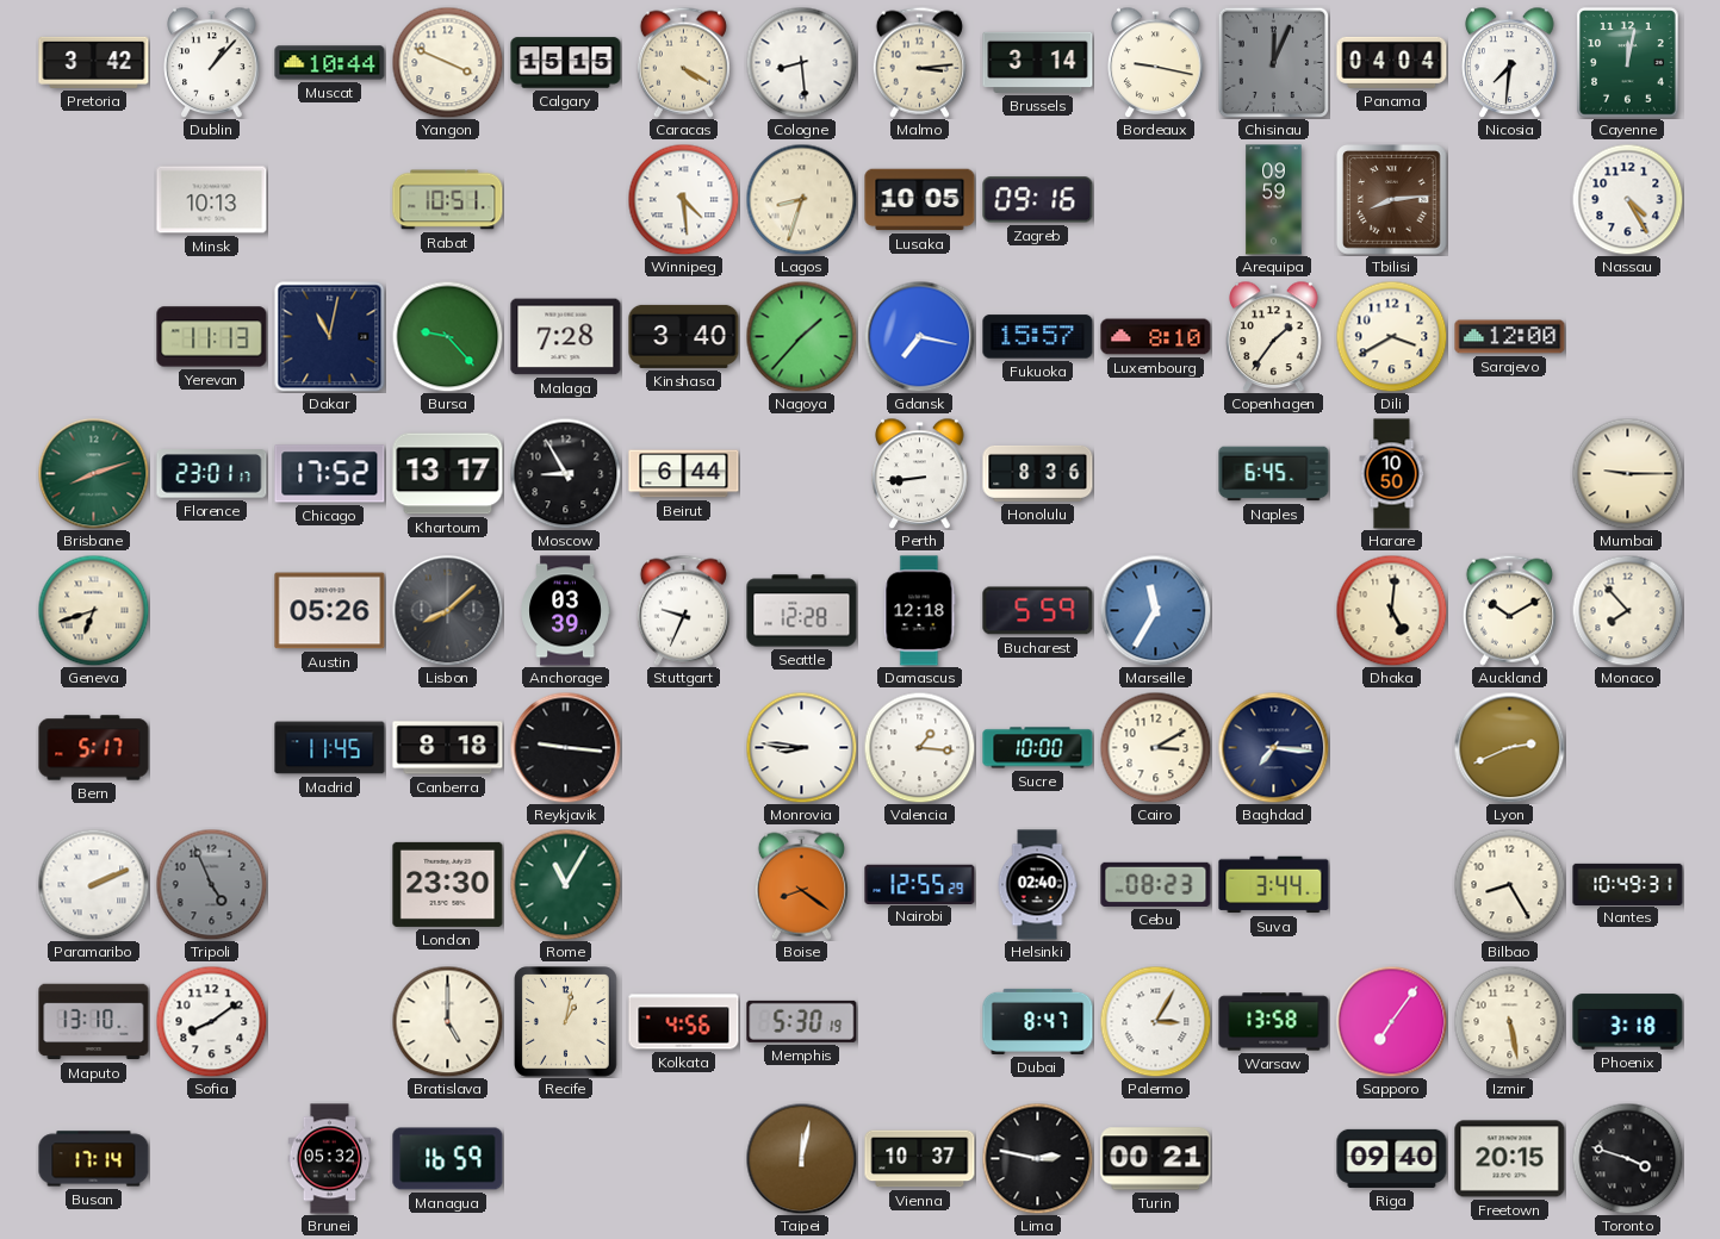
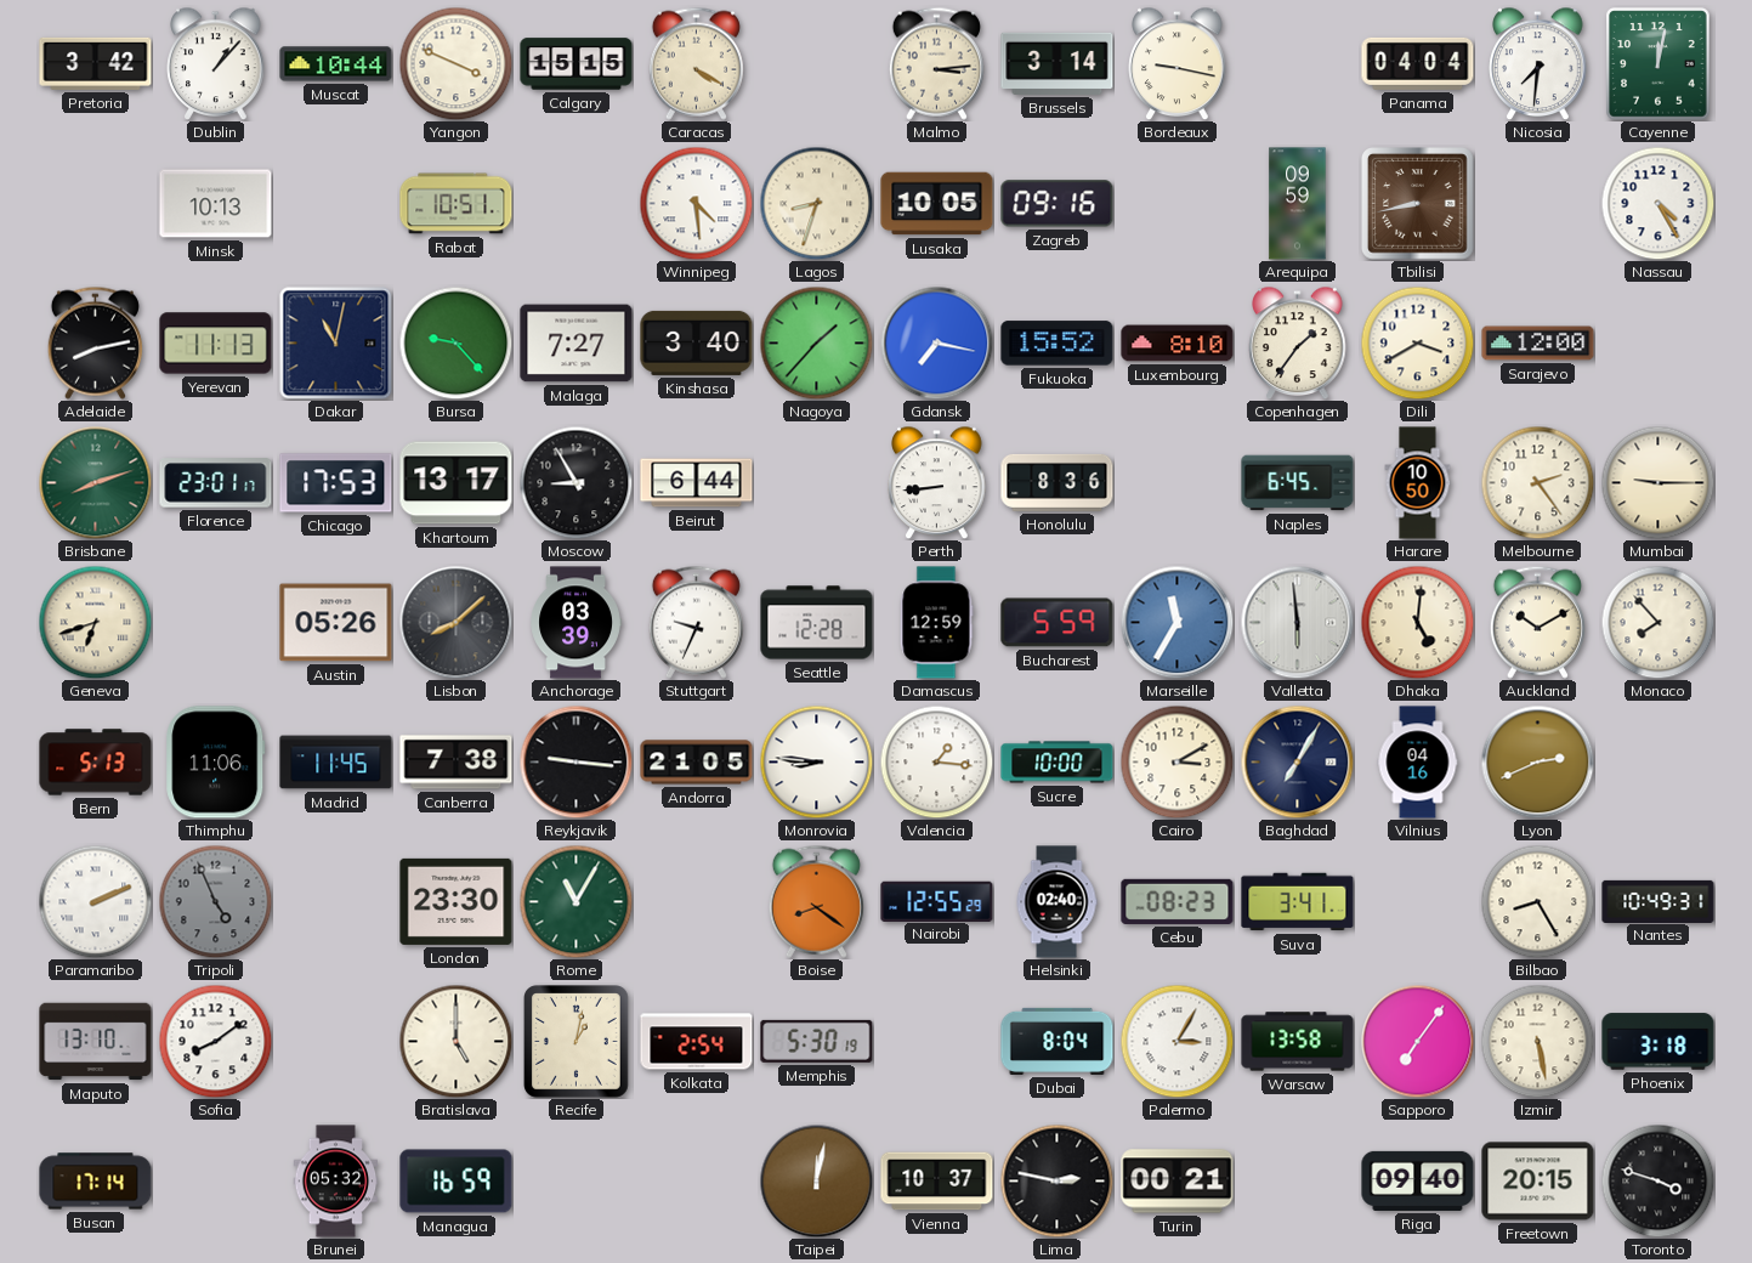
Cologne: 8:29 -> none
Chisinau: 12:04 -> none
Tbilisi: 8:14 -> 8:43
Adelaide: none -> 8:13
Malaga: 7:28 -> 7:27
Fukuoka: 15:57 -> 15:52
Chicago: 17:52 -> 17:53
Melbourne: none -> 2:24
Damascus: 12:18 -> 12:59
Valletta: none -> 5:59
Bern: 5:17 -> 5:13
Thimphu: none -> 11:06
Canberra: 8:18 -> 7:38
Andorra: none -> 21:05
Baghdad: 7:16 -> 7:05
Vilnius: none -> 04:16
Suva: 3:44 -> 3:41
Kolkata: 4:56 -> 2:54
Dubai: 8:47 -> 8:04
